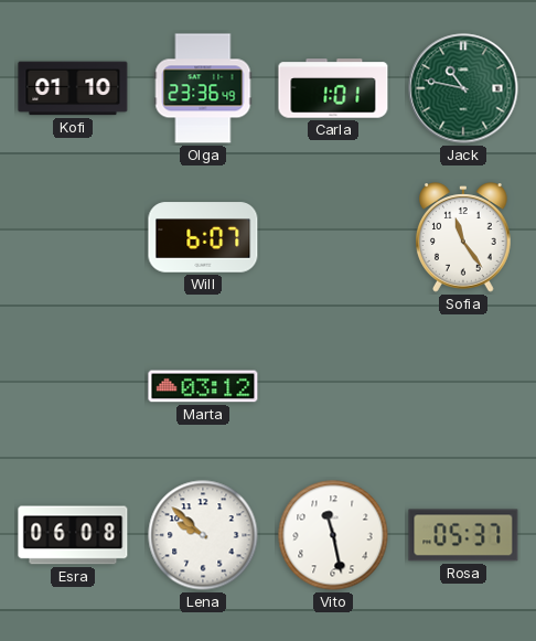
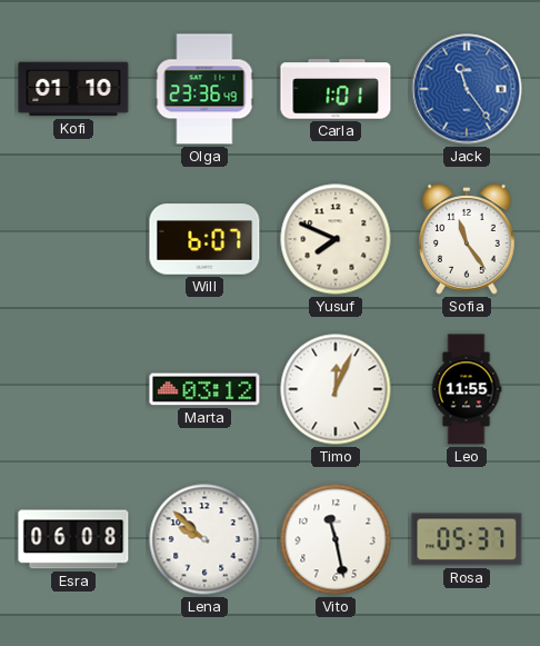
Jack: 10:47 -> 11:24
Jack dial: green -> blue
Yusuf: none -> 7:49
Timo: none -> 12:04
Leo: none -> 11:55
